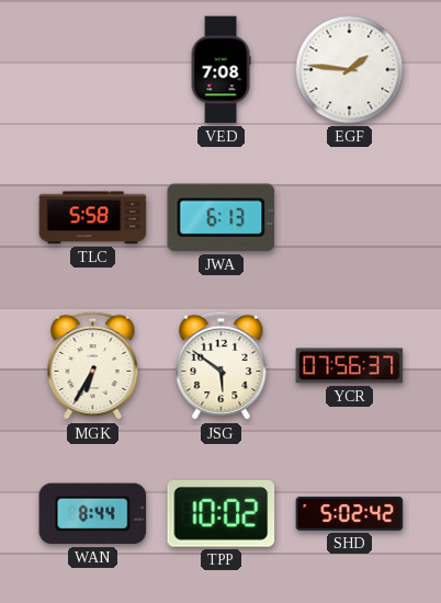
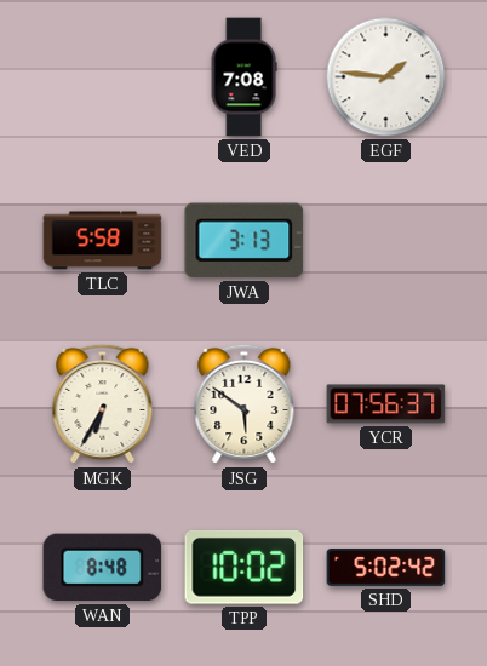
JWA: 6:13 -> 3:13
WAN: 8:44 -> 8:48
